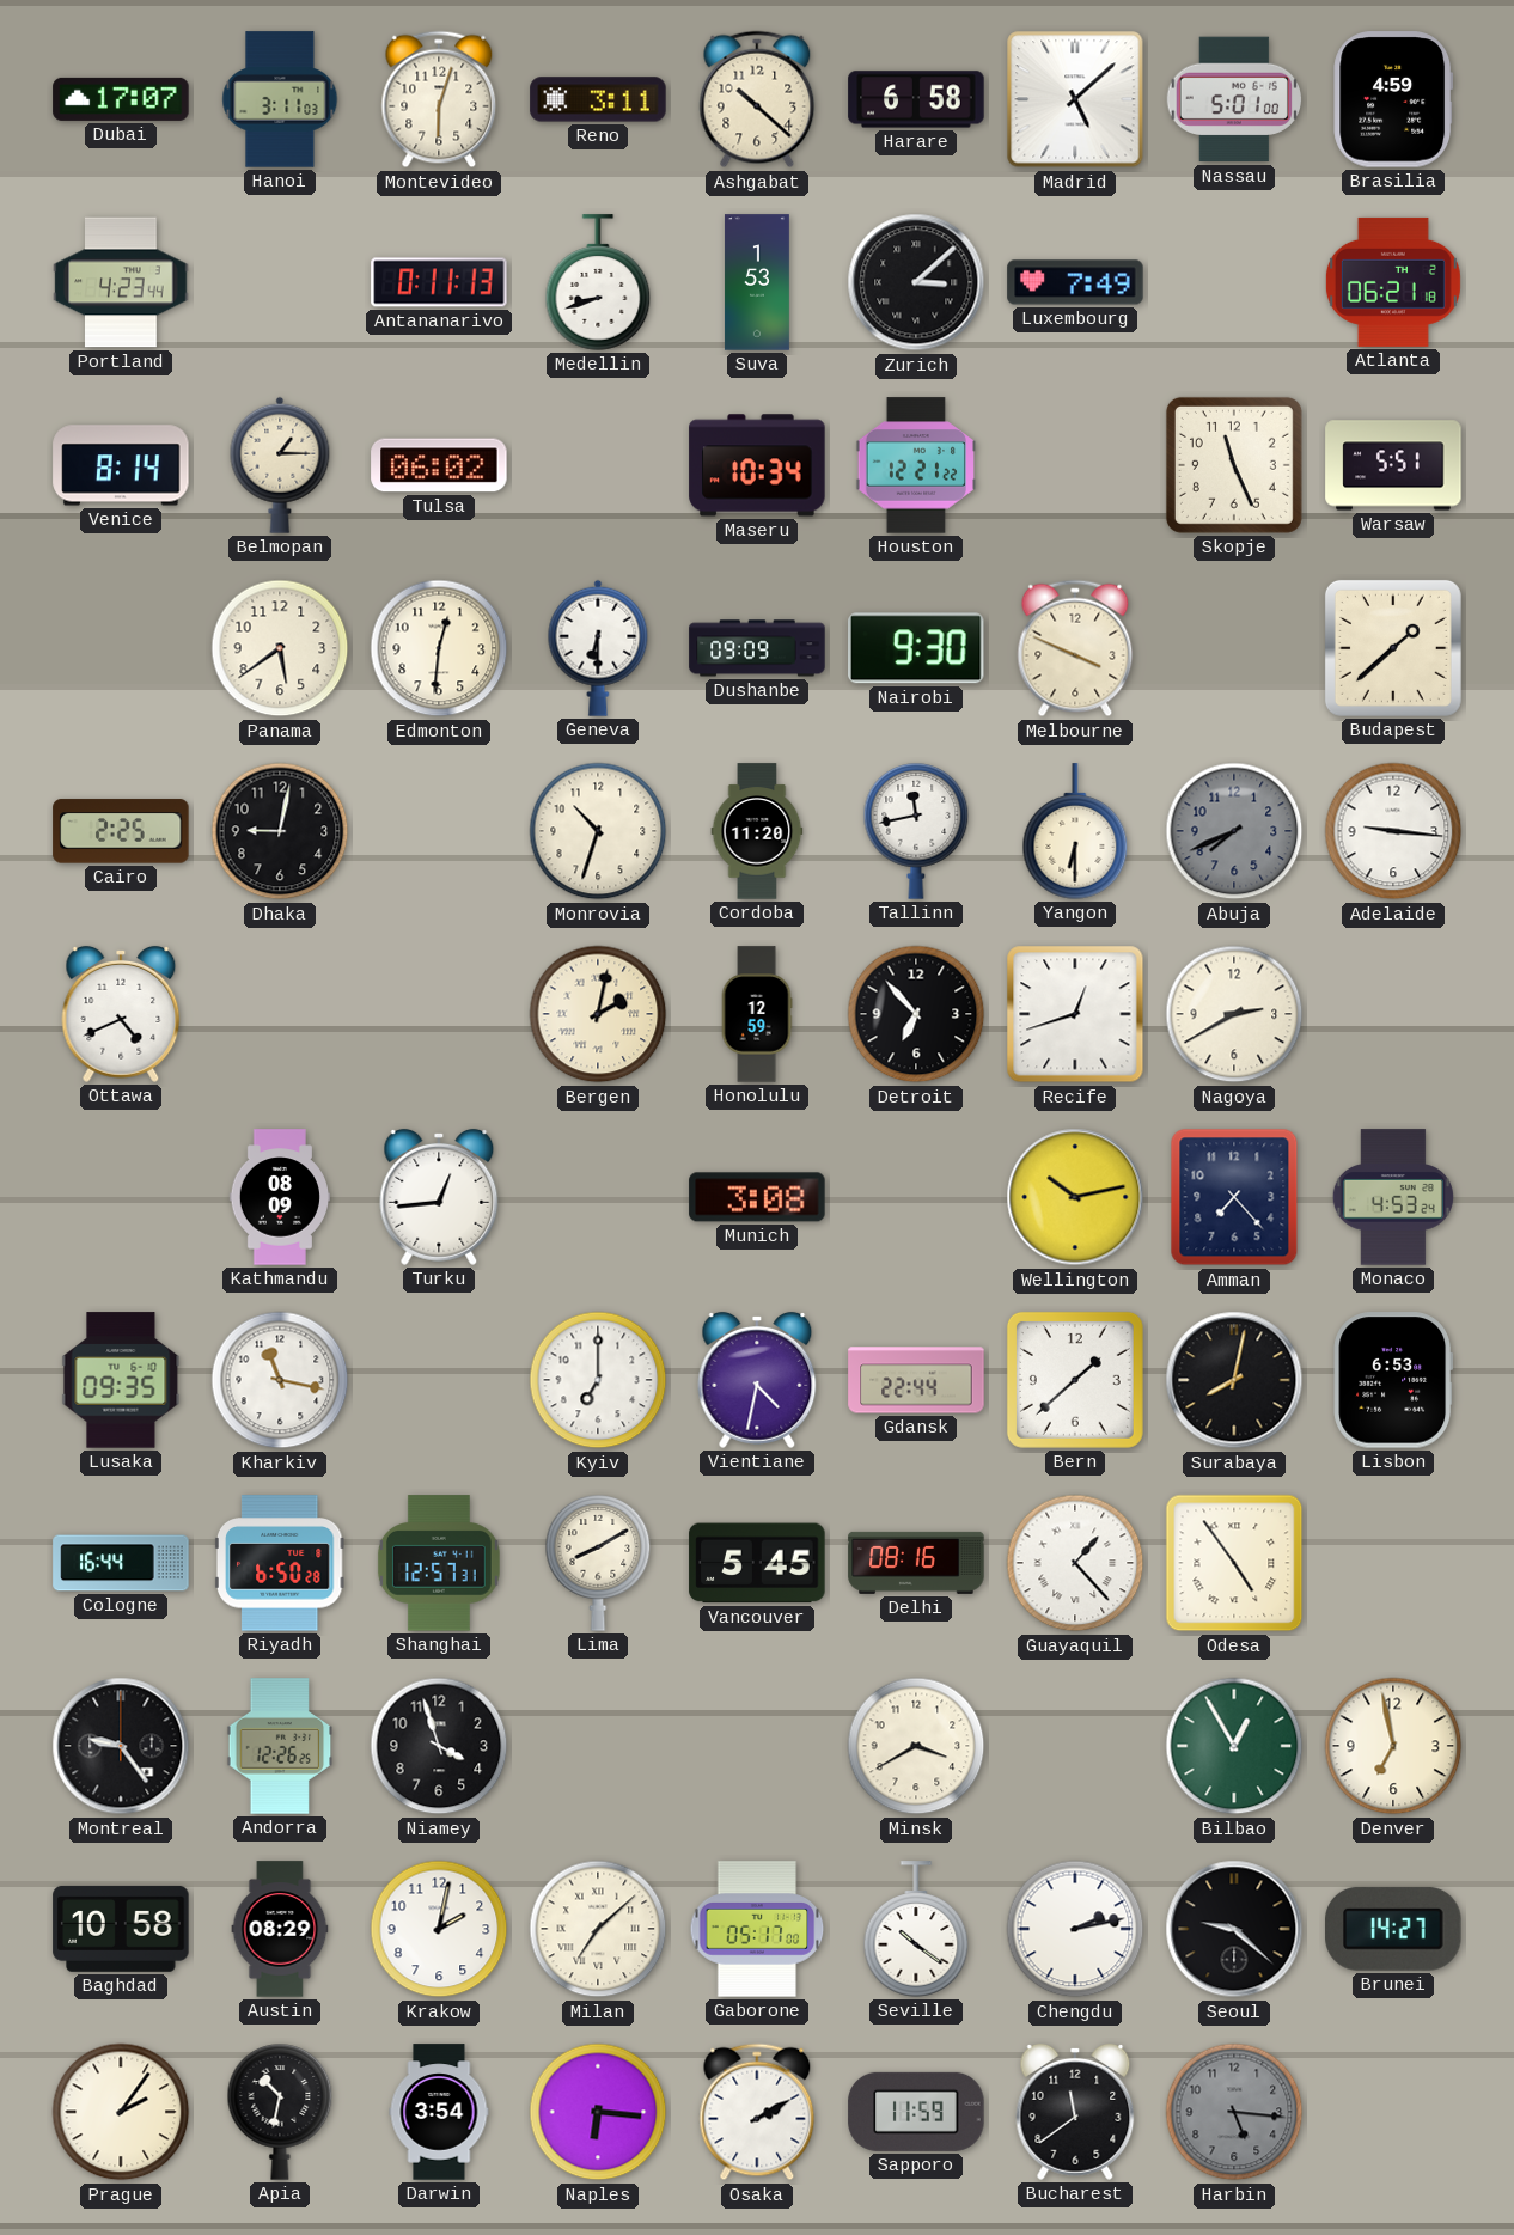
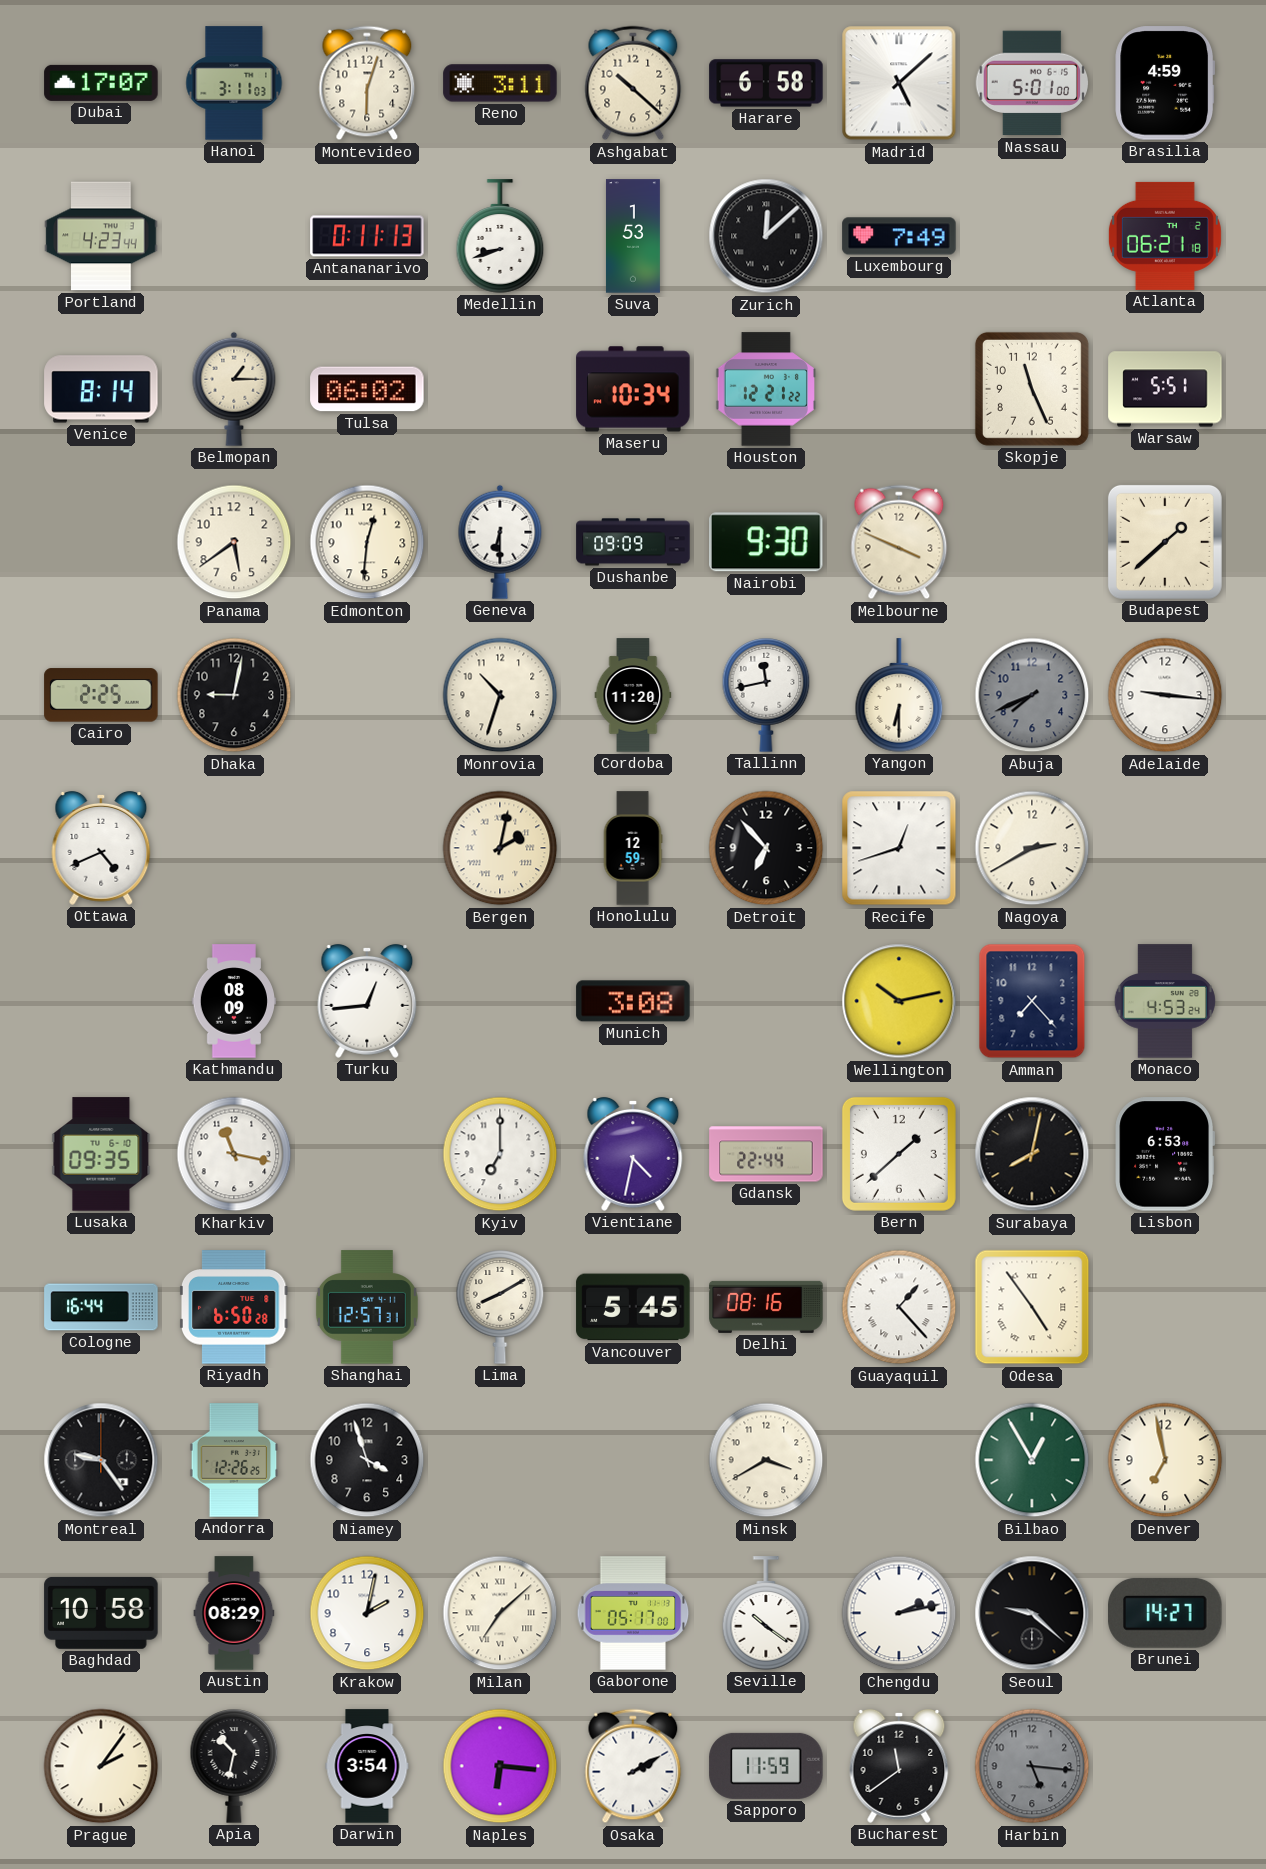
Zurich: 3:08 -> 12:08
